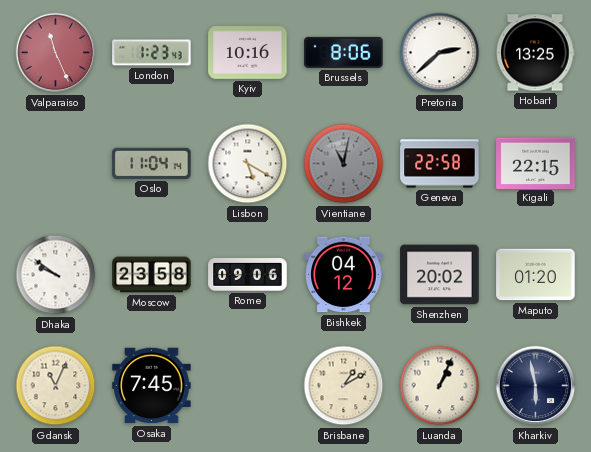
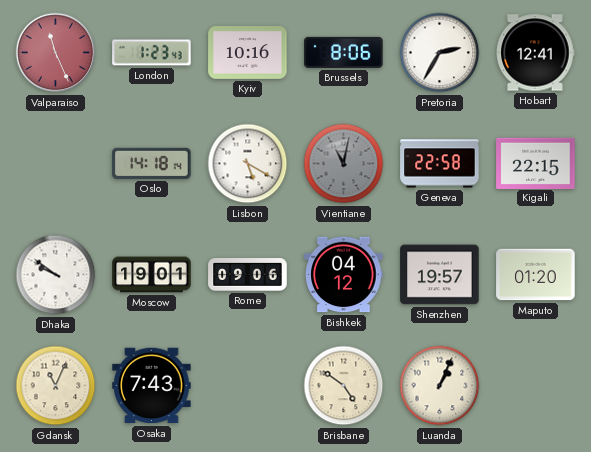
Pretoria: 2:38 -> 2:35
Hobart: 13:25 -> 12:41
Oslo: 11:04 -> 14:18
Moscow: 23:58 -> 19:01
Shenzhen: 20:02 -> 19:57
Osaka: 7:45 -> 7:43
Brisbane: 1:10 -> 4:51
Kharkiv: 5:58 -> none
